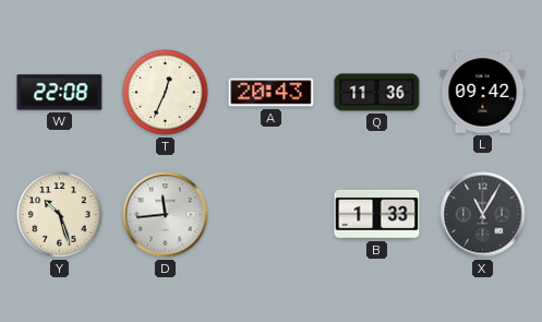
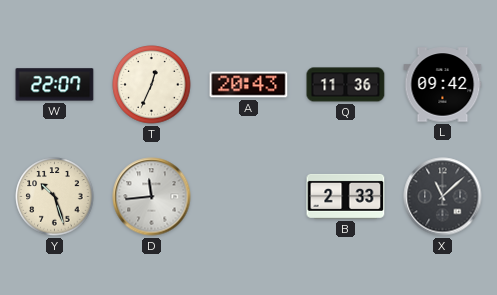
W: 22:08 -> 22:07
B: 1:33 -> 2:33
X: 11:05 -> 11:08
